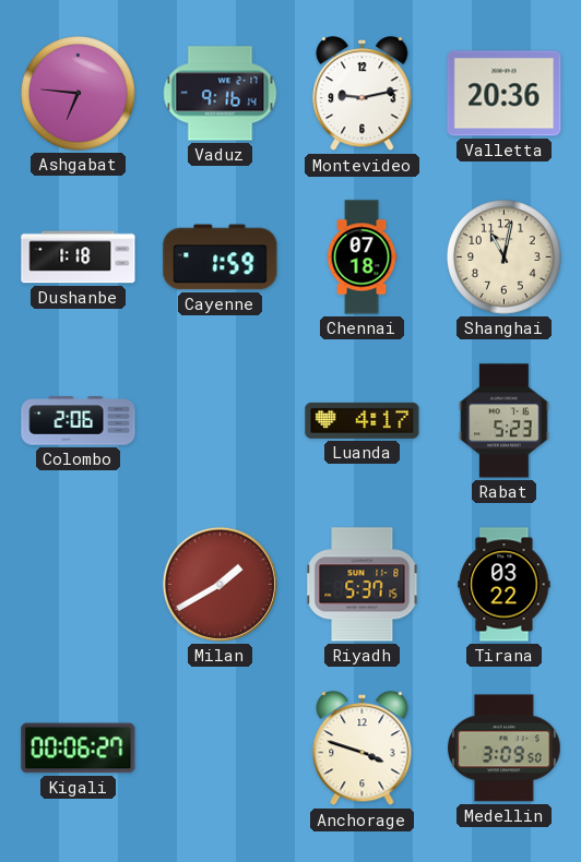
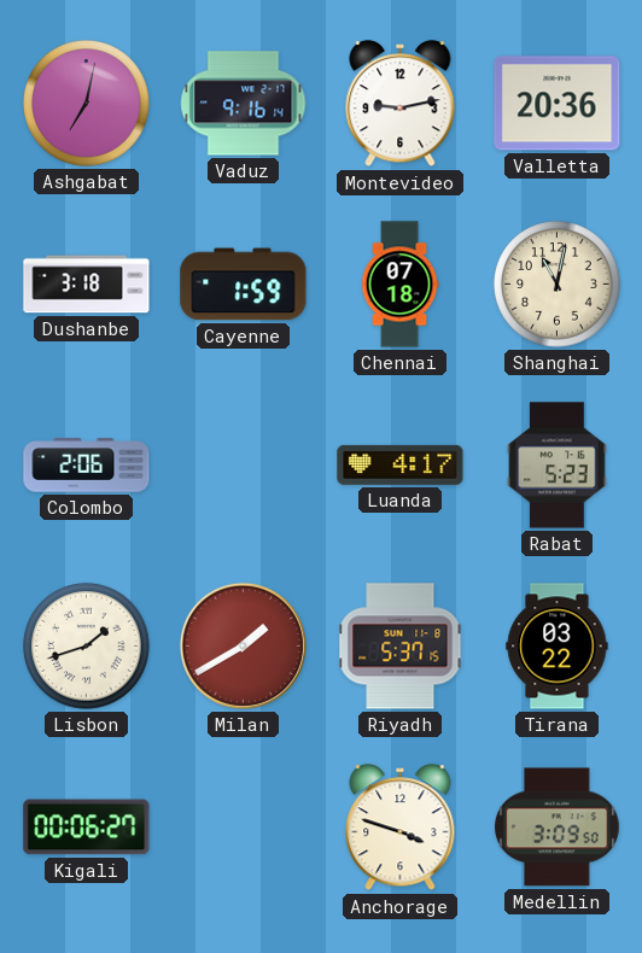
Ashgabat: 6:46 -> 7:02
Dushanbe: 1:18 -> 3:18
Lisbon: none -> 1:42
